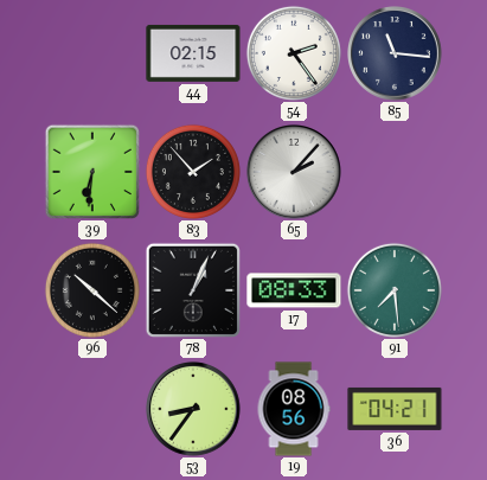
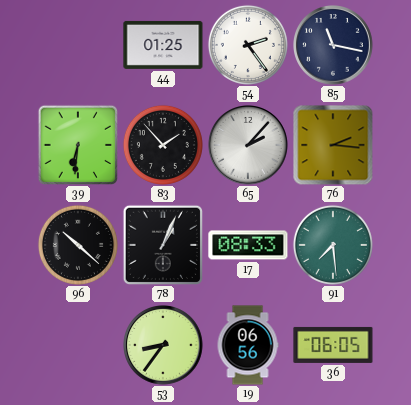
44: 02:15 -> 01:25
85: 11:16 -> 11:17
76: none -> 2:16
19: 08:56 -> 06:56
36: 04:21 -> 06:05
